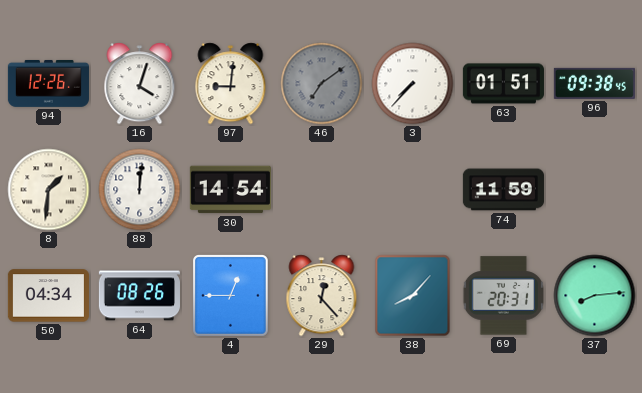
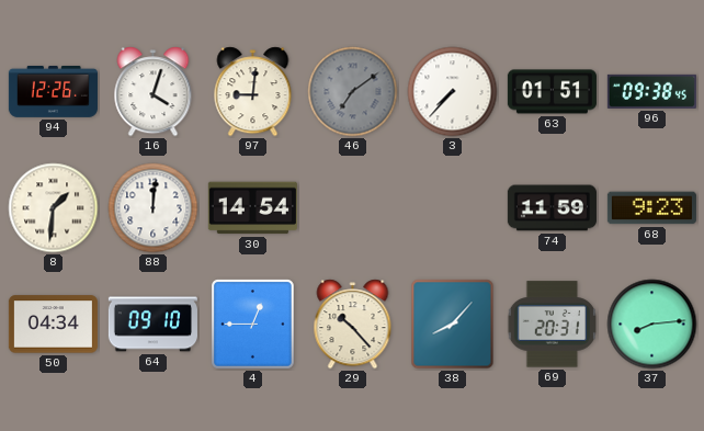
68: none -> 9:23
64: 08:26 -> 09:10
29: 12:23 -> 10:23
